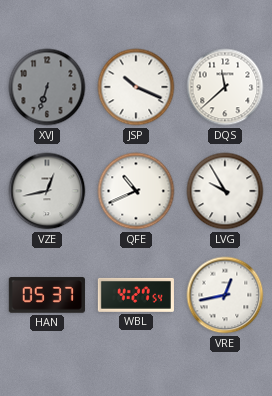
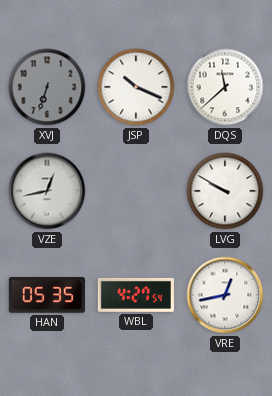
QFE: 10:41 -> none
LVG: 9:55 -> 9:50
HAN: 05:37 -> 05:35
